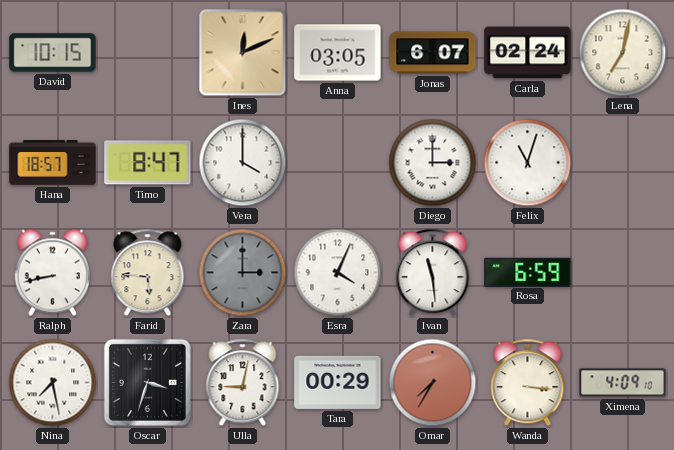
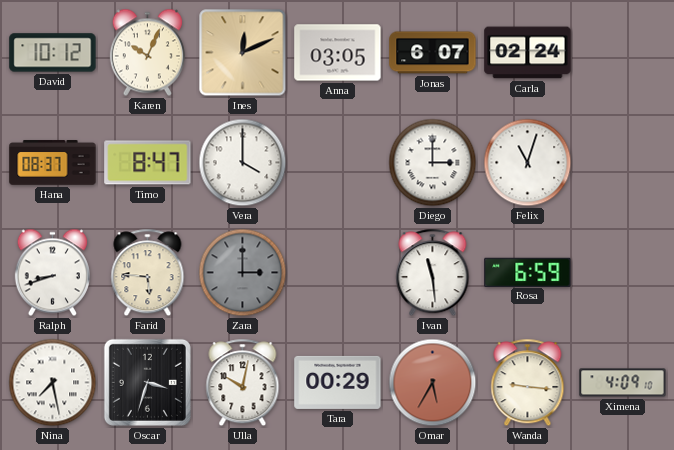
David: 10:15 -> 10:12
Karen: none -> 10:04
Lena: 7:02 -> none
Hana: 18:57 -> 08:37
Ralph: 8:43 -> 8:42
Esra: 4:04 -> none
Ulla: 9:02 -> 10:02
Omar: 7:35 -> 5:35
Wanda: 3:16 -> 9:16
